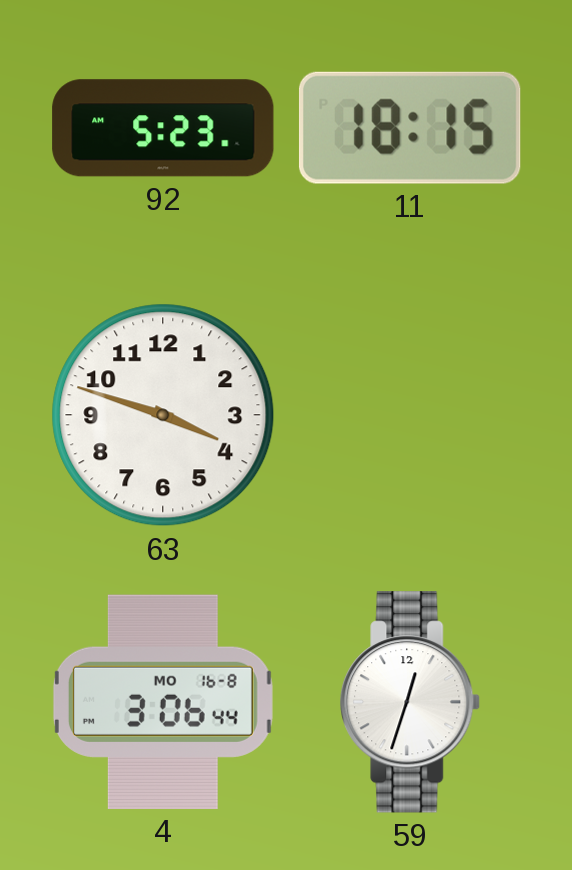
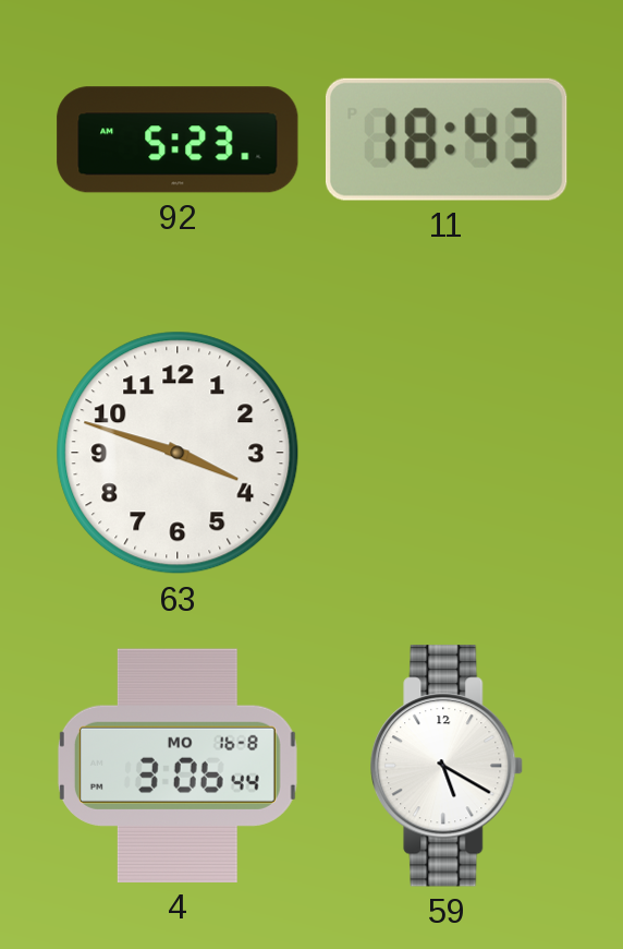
11: 18:15 -> 18:43
59: 12:33 -> 5:20
